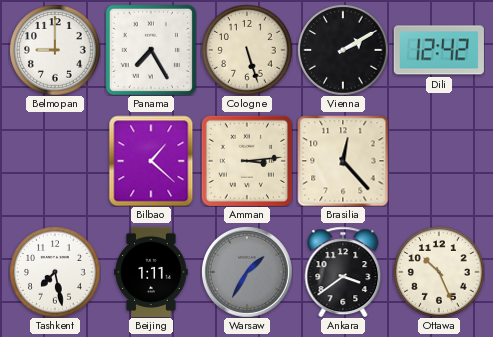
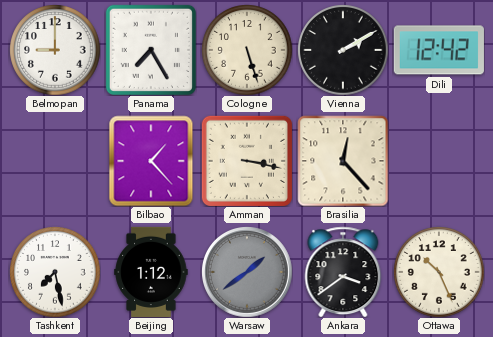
Bilbao: 1:22 -> 1:23
Amman: 3:14 -> 3:17
Beijing: 1:11 -> 1:12
Warsaw: 1:35 -> 1:39
